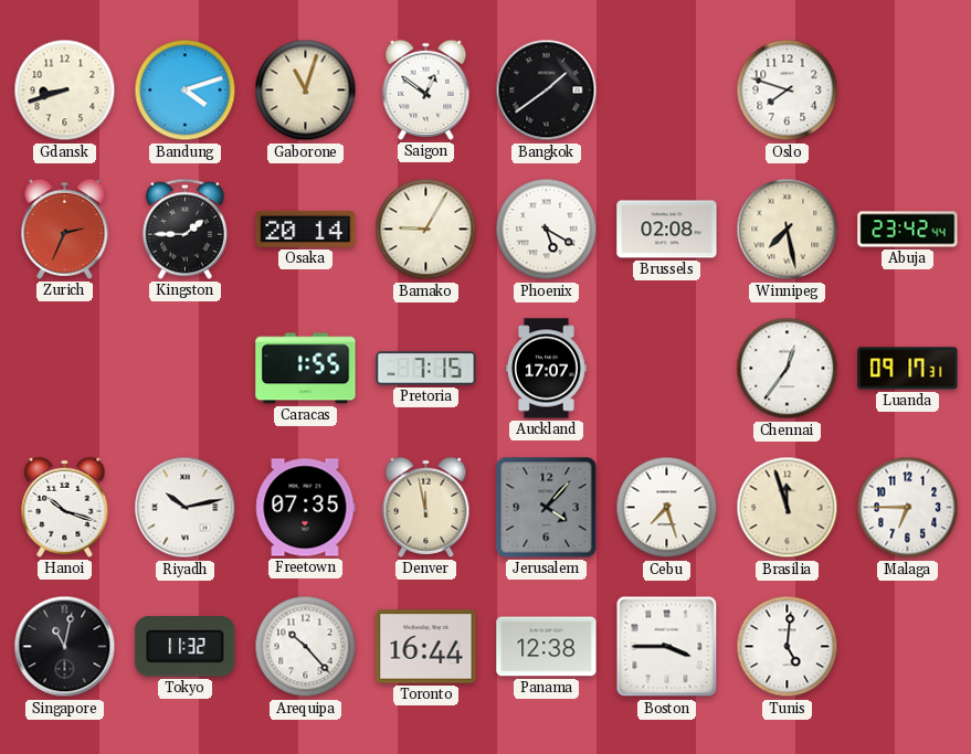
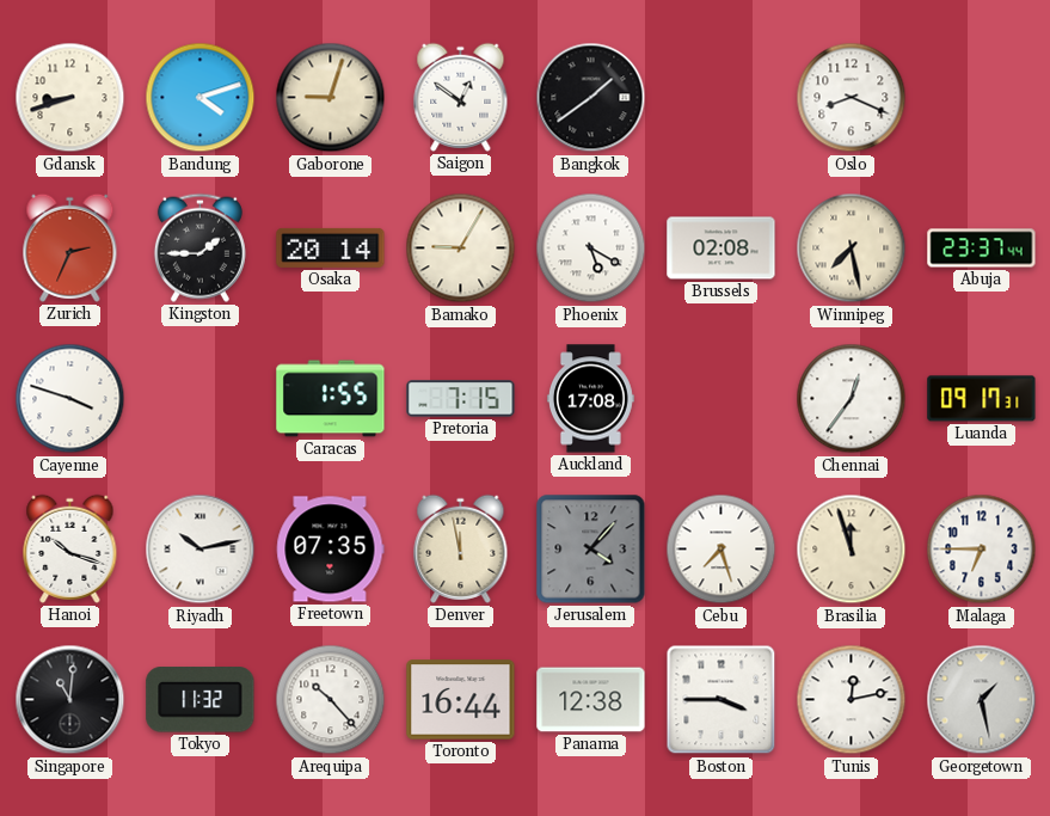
Gaborone: 11:03 -> 9:03
Oslo: 7:48 -> 8:19
Abuja: 23:42 -> 23:37
Cayenne: none -> 3:48
Auckland: 17:07 -> 17:08
Singapore: 11:02 -> 11:01
Tunis: 5:01 -> 12:13
Georgetown: none -> 1:28
